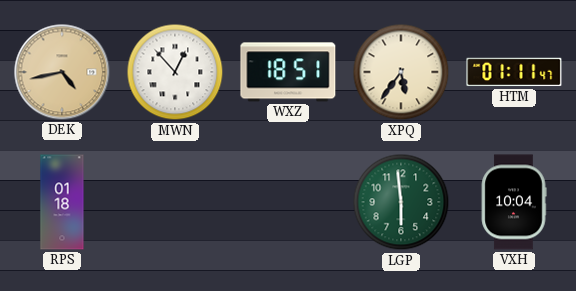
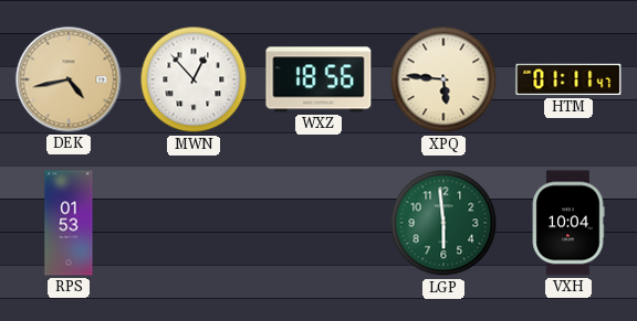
WXZ: 18:51 -> 18:56
XPQ: 5:36 -> 5:46
RPS: 01:18 -> 01:53
